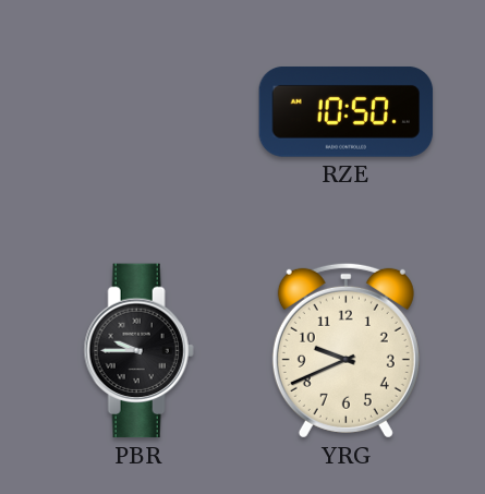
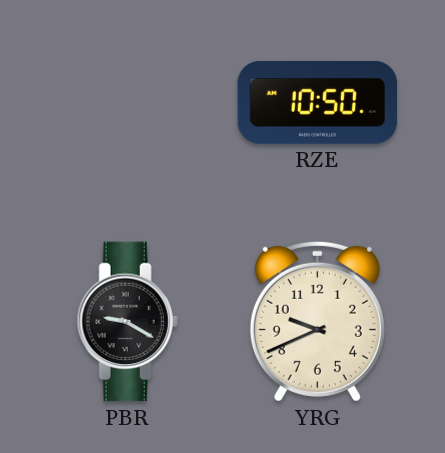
PBR: 9:45 -> 9:20
